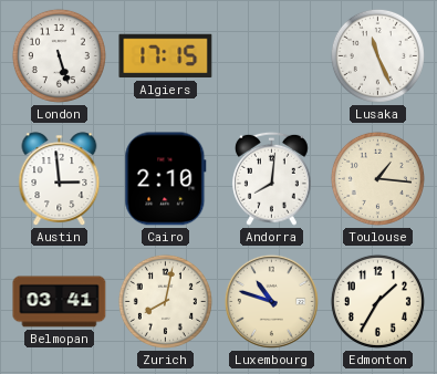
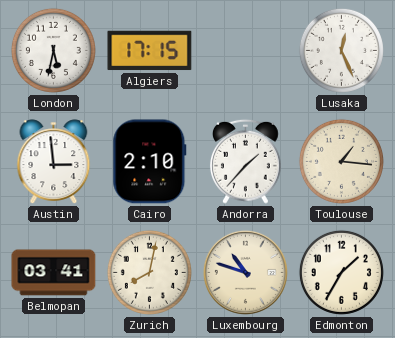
London: 5:27 -> 5:32
Lusaka: 11:26 -> 12:26
Andorra: 8:01 -> 1:37
